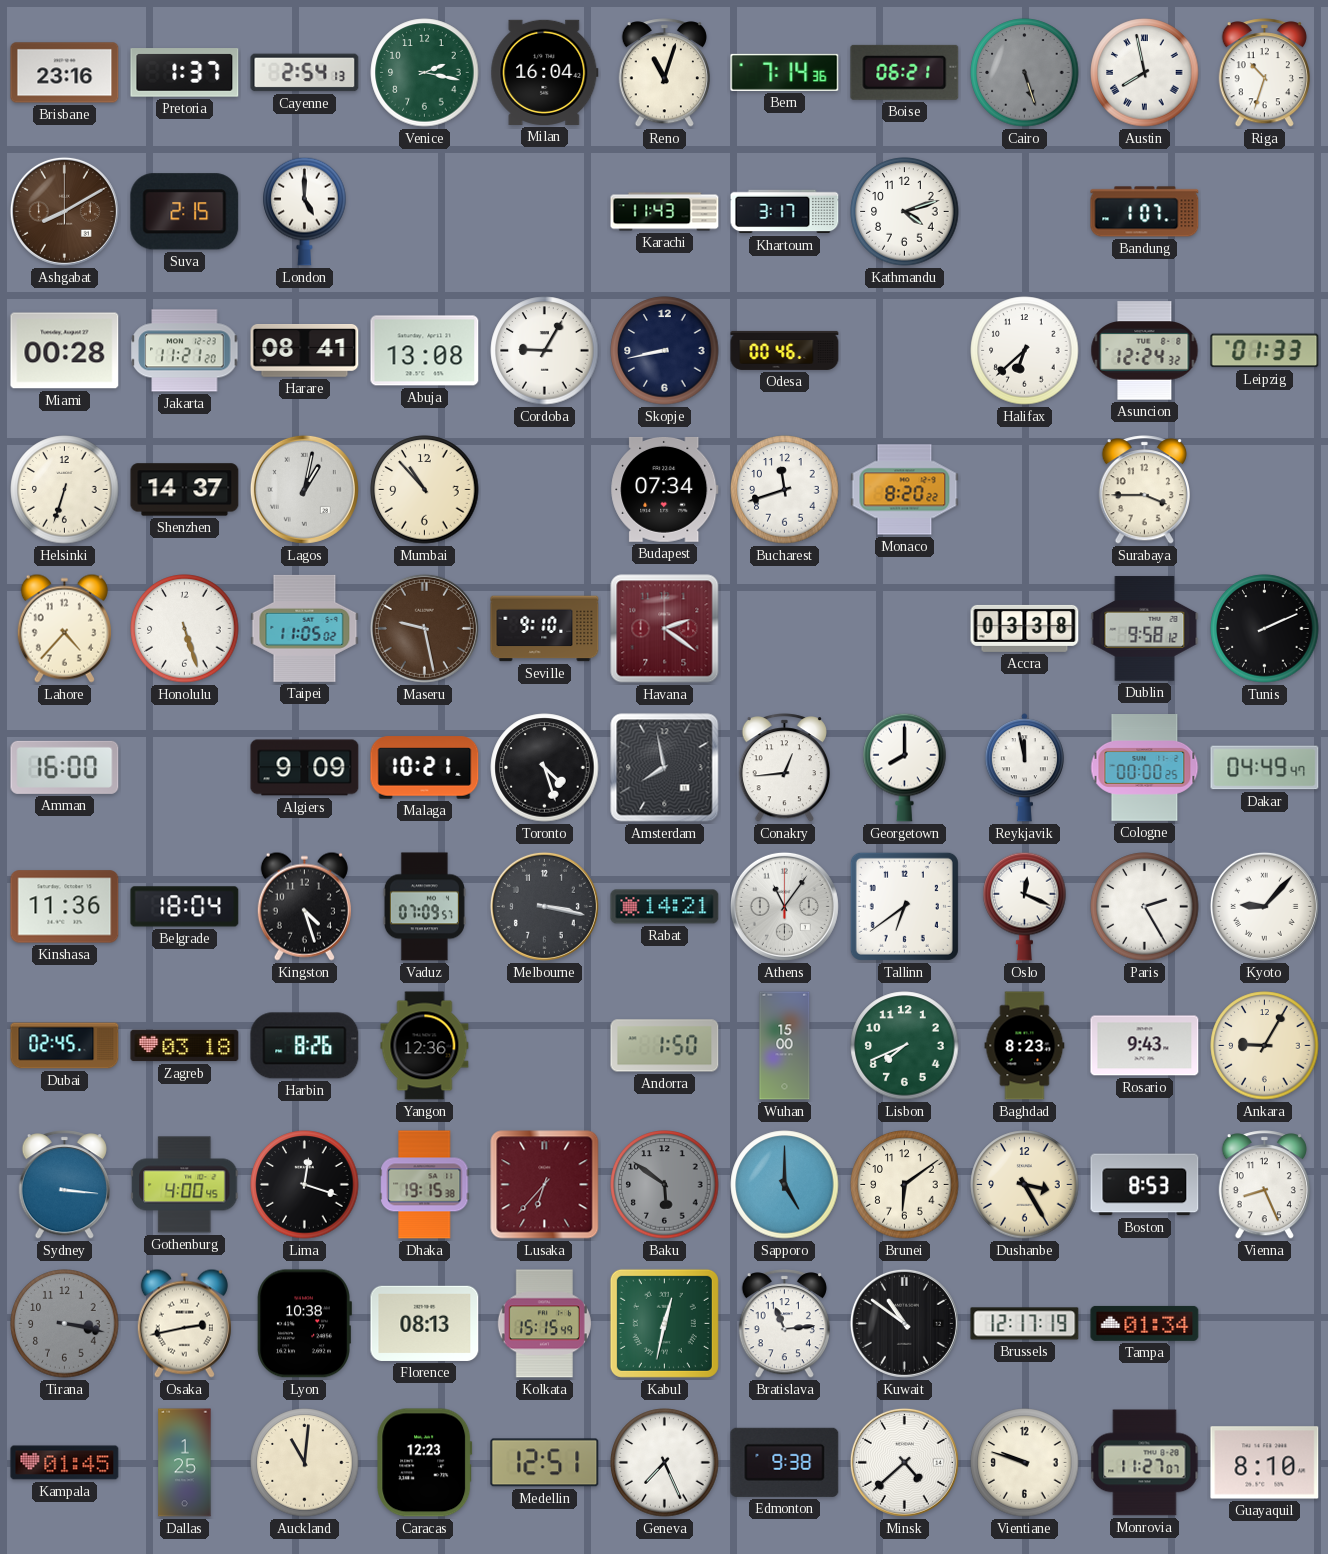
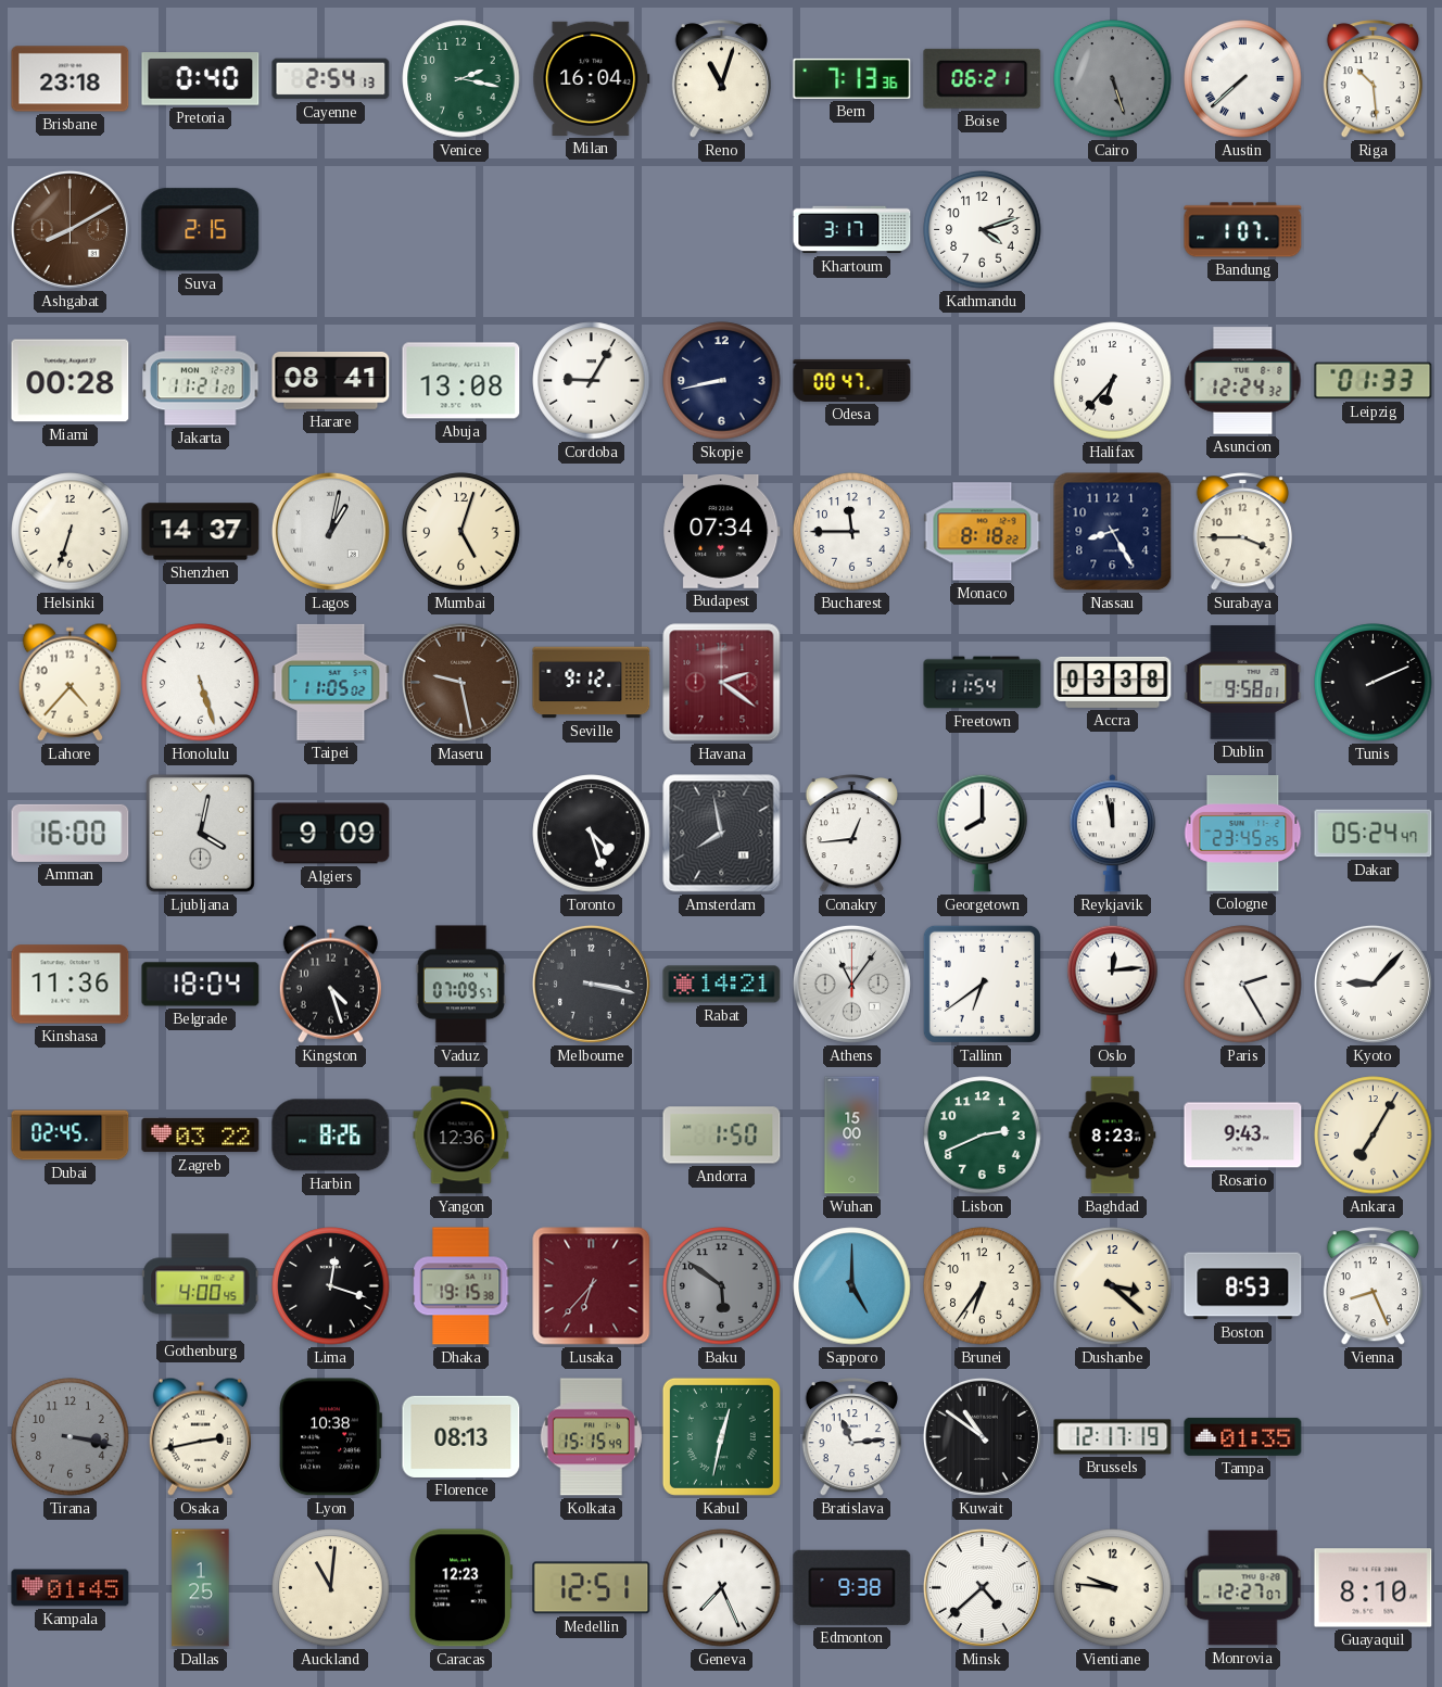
Brisbane: 23:16 -> 23:18
Pretoria: 1:37 -> 0:40
Bern: 7:14 -> 7:13
Austin: 7:58 -> 7:38
Riga: 10:33 -> 10:29
London: 5:00 -> none
Karachi: 11:43 -> none
Odesa: 00:46 -> 00:47
Halifax: 6:38 -> 6:37
Mumbai: 10:53 -> 5:03
Bucharest: 11:42 -> 11:45
Monaco: 8:20 -> 8:18
Nassau: none -> 8:25
Seville: 9:10 -> 9:12
Freetown: none -> 11:54
Dublin: 9:58:12 -> 9:58:01
Ljubljana: none -> 4:02
Malaga: 10:21 -> none
Cologne: 00:00 -> 23:45
Dakar: 04:49 -> 05:24
Oslo: 12:19 -> 12:14
Zagreb: 03:18 -> 03:22
Lisbon: 7:41 -> 2:41
Ankara: 9:05 -> 7:05
Sydney: 3:16 -> none
Brunei: 6:09 -> 6:36
Dushanbe: 3:25 -> 3:22
Tampa: 01:34 -> 01:35
Vientiane: 9:48 -> 9:46
Monrovia: 11:27 -> 12:27
